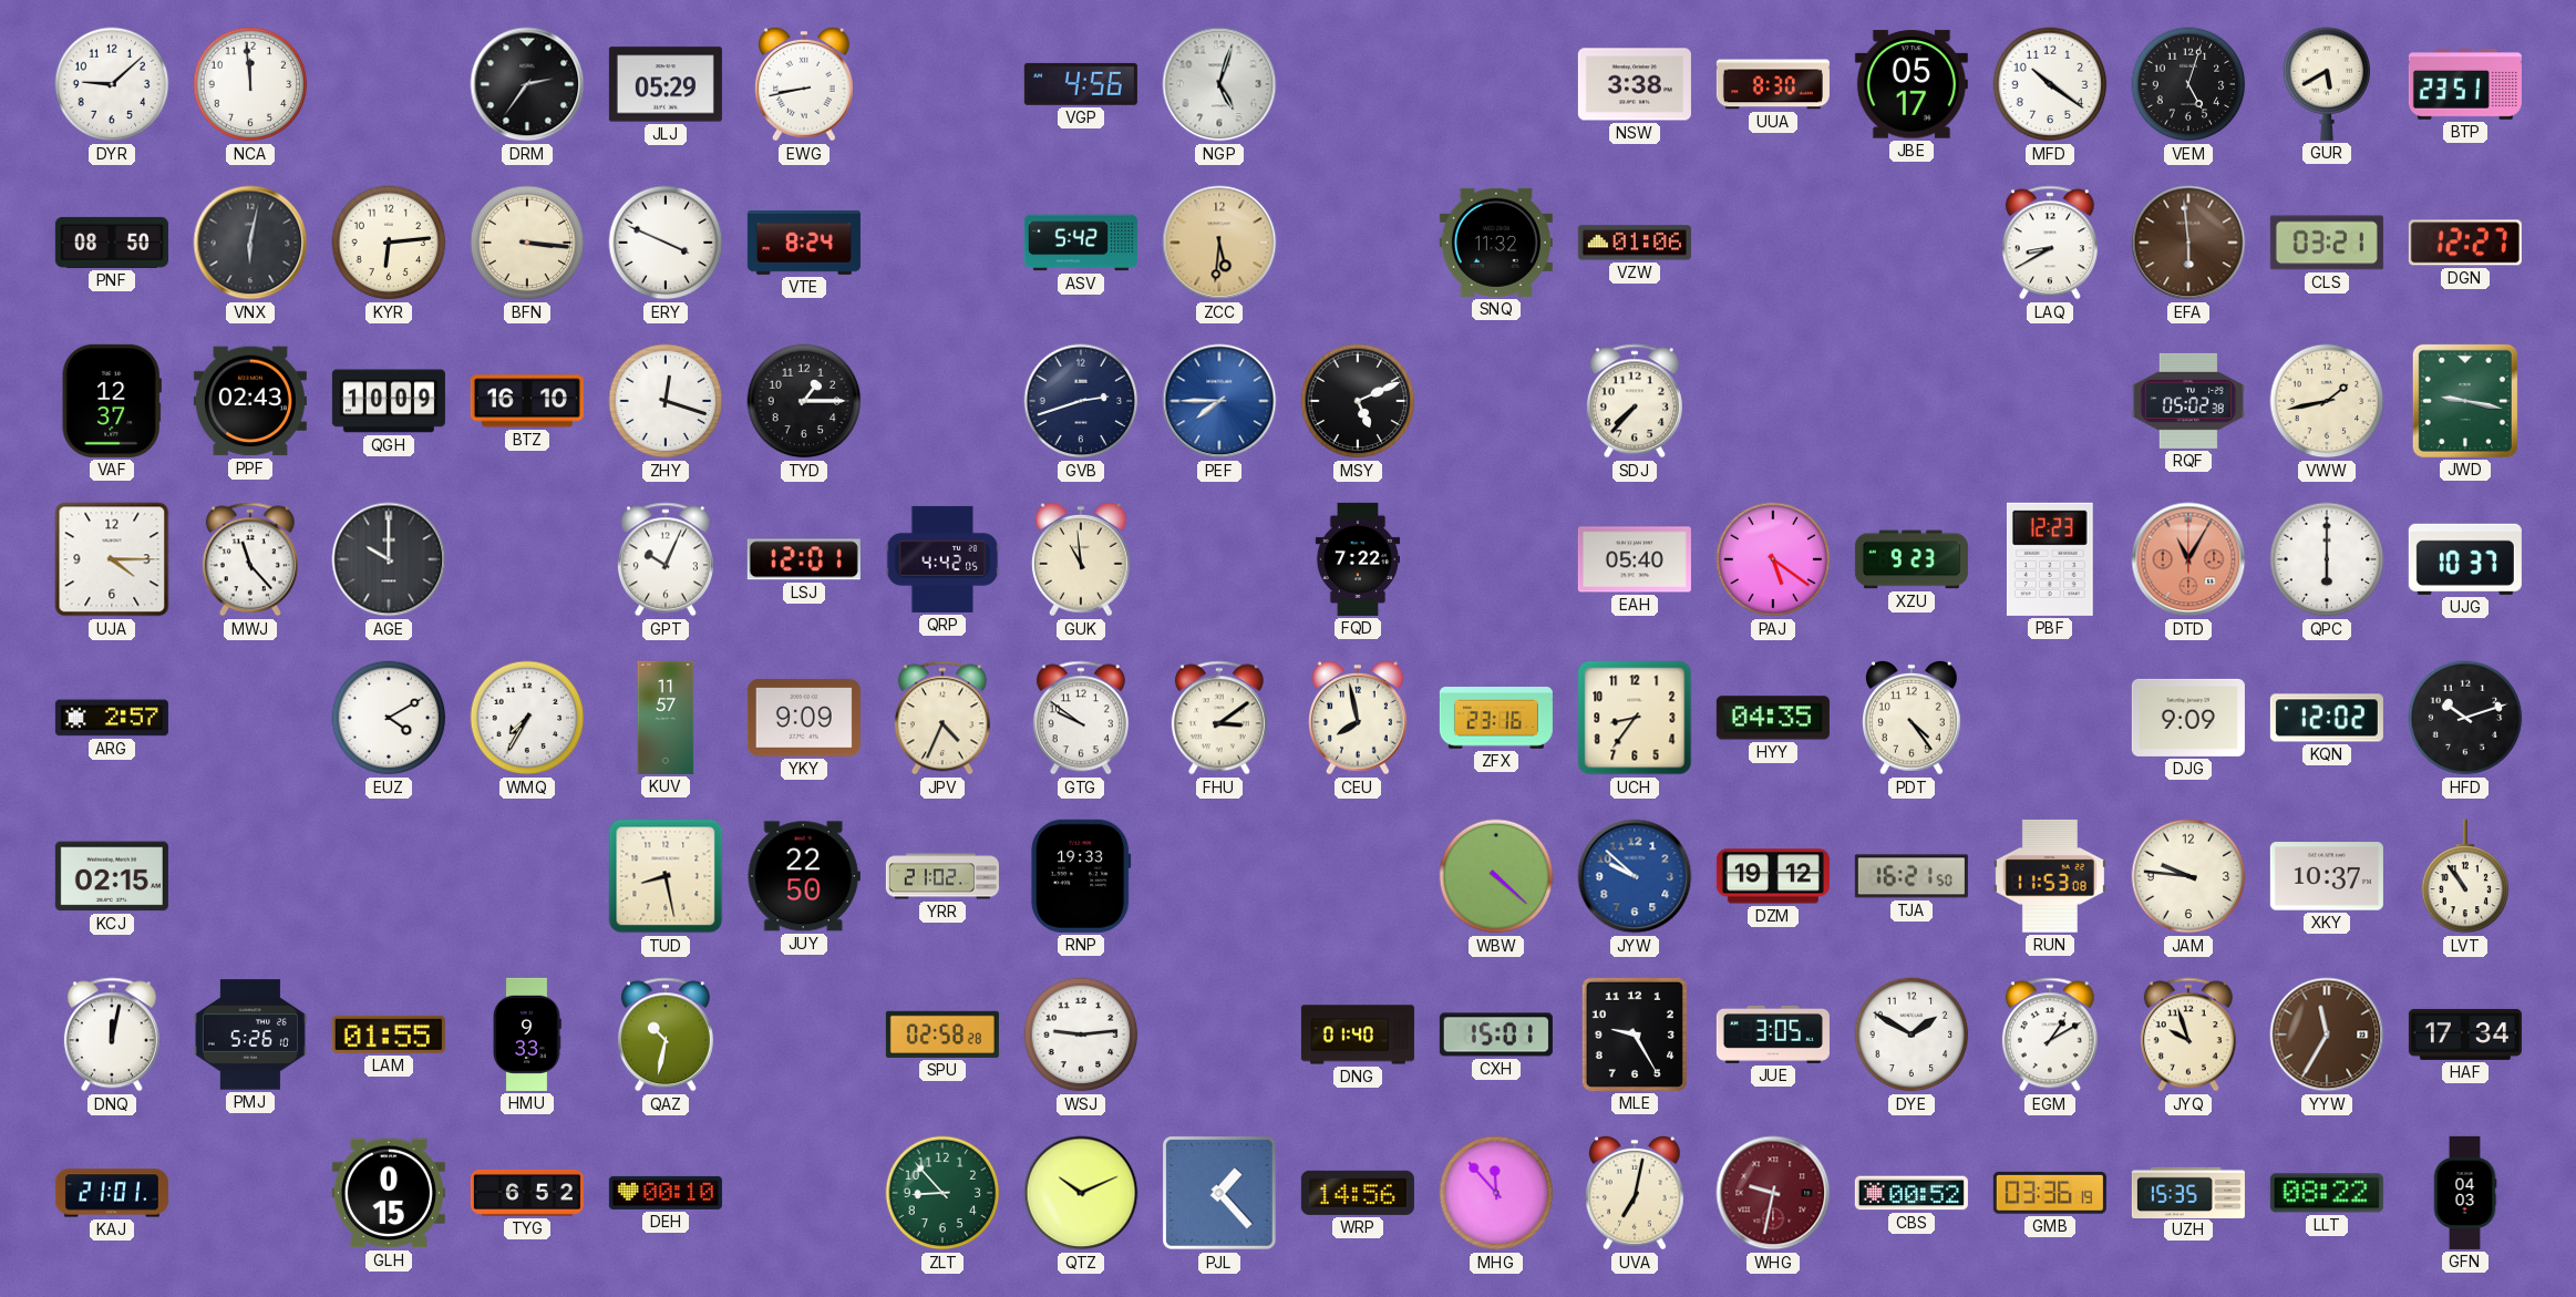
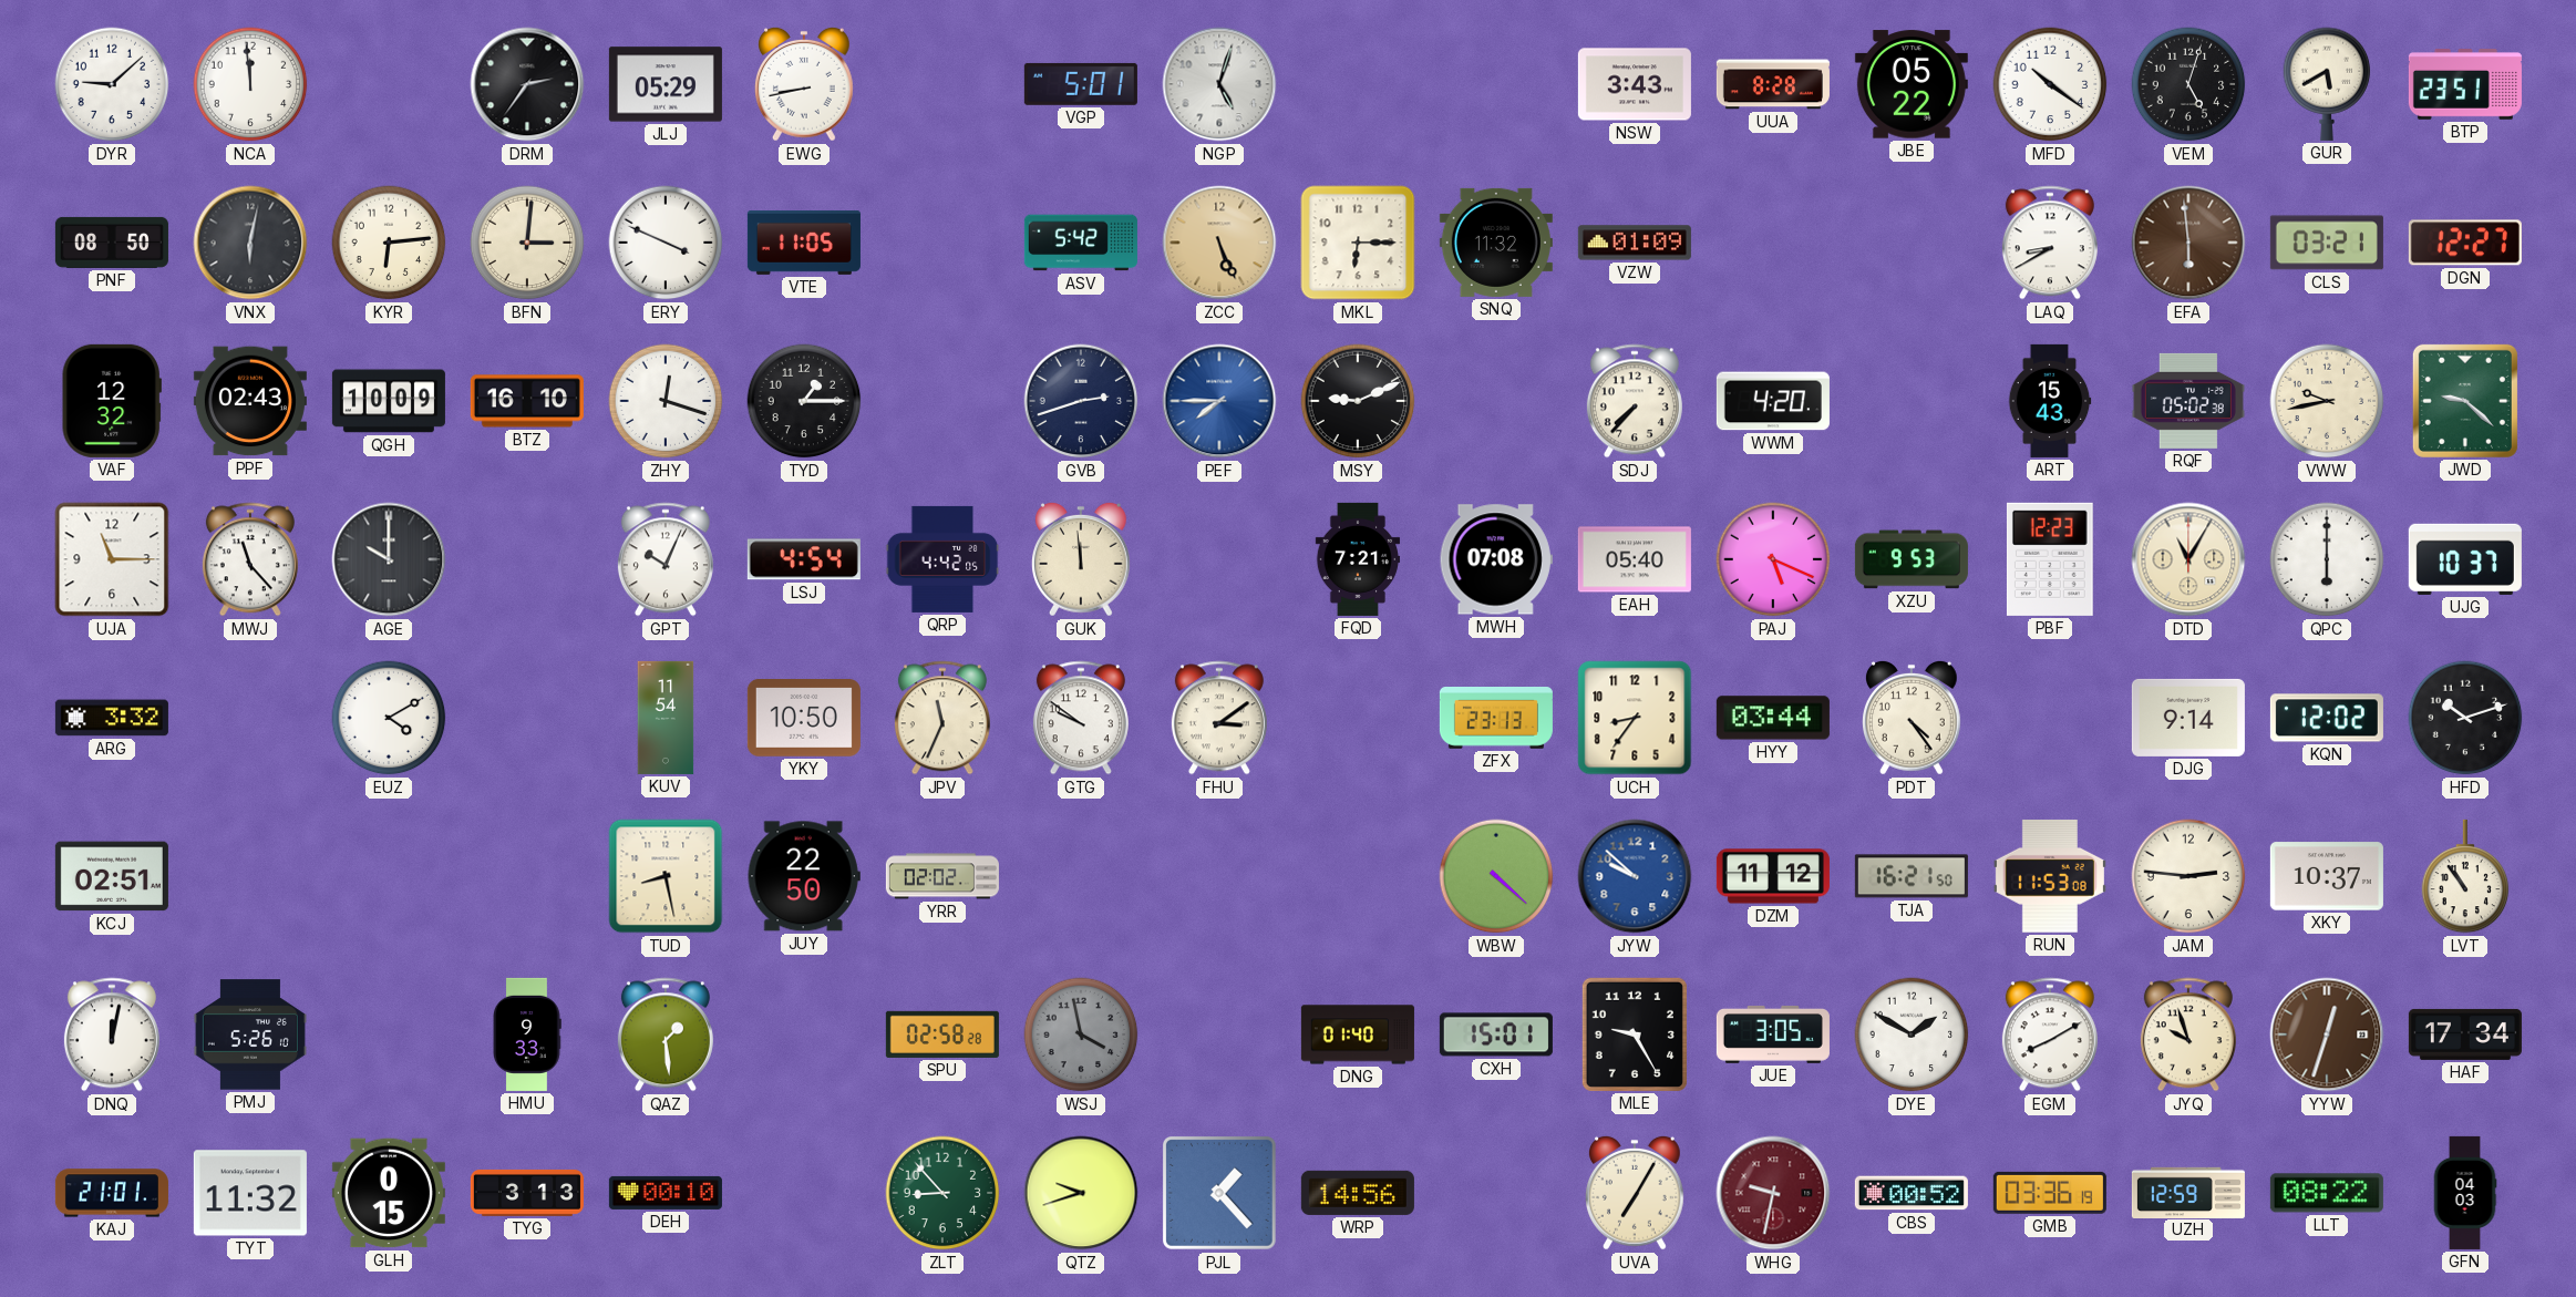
VGP: 4:56 -> 5:01
NSW: 3:38 -> 3:43
UUA: 8:30 -> 8:28
JBE: 05:17 -> 05:22
BFN: 3:16 -> 3:01
VTE: 8:24 -> 11:05
ZCC: 5:31 -> 5:26
MKL: none -> 6:15
VZW: 01:06 -> 01:09
VAF: 12:37 -> 12:32
MSY: 5:11 -> 9:11
WWM: none -> 4:20
ART: none -> 15:43
VWW: 1:43 -> 9:43
JWD: 9:17 -> 9:22
UJA: 4:15 -> 11:15
LSJ: 12:01 -> 4:54
GUK: 10:59 -> 11:59
FQD: 7:22 -> 7:21
MWH: none -> 07:08
PAJ: 5:21 -> 5:19
XZU: 9:23 -> 9:53
DTD dial: salmon -> cream
ARG: 2:57 -> 3:32
WMQ: 7:35 -> none
KUV: 11:57 -> 11:54
YKY: 9:09 -> 10:50
JPV: 4:34 -> 11:34
CEU: 7:58 -> none
ZFX: 23:16 -> 23:13
HYY: 04:35 -> 03:44
DJG: 9:09 -> 9:14
KCJ: 02:15 -> 02:51
YRR: 21:02 -> 02:02
RNP: 19:33 -> none
DZM: 19:12 -> 11:12
JAM: 9:46 -> 2:46
LAM: 01:55 -> none
QAZ: 10:32 -> 1:29
WSJ: 9:14 -> 3:58
WSJ dial: white -> grey
EGM: 1:10 -> 8:10
YYW: 11:35 -> 12:33
TYT: none -> 11:32
TYG: 6:52 -> 3:13
QTZ: 10:11 -> 9:42
MHG: 11:53 -> none
UVA: 7:02 -> 7:05
UZH: 15:35 -> 12:59
